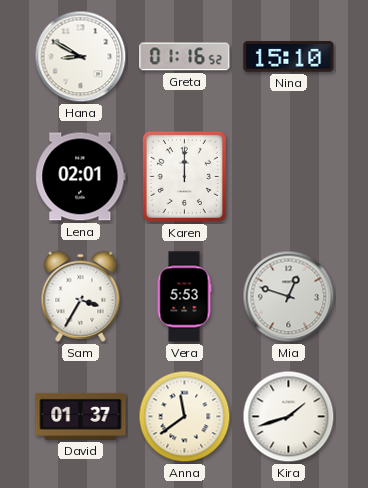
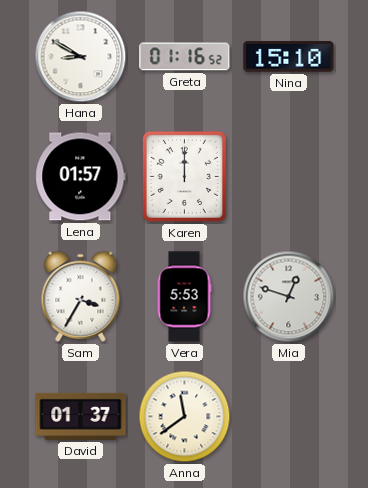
Lena: 02:01 -> 01:57
Kira: 1:42 -> none
